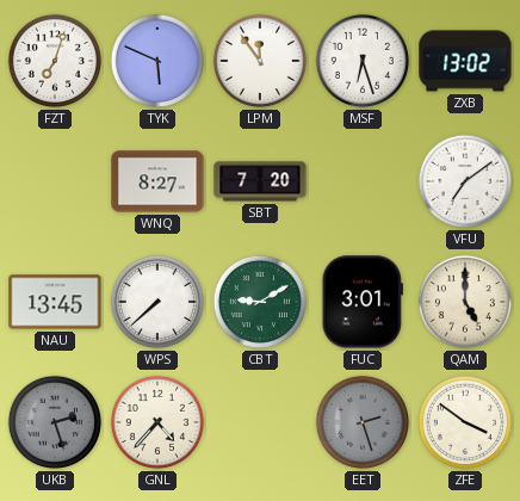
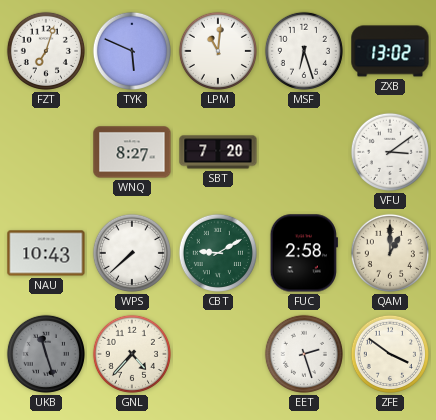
LPM: 11:54 -> 11:01
VFU: 7:09 -> 3:09
NAU: 13:45 -> 10:43
FUC: 3:01 -> 2:58
QAM: 5:00 -> 1:00
UKB: 2:27 -> 11:27
EET dial: grey -> white
